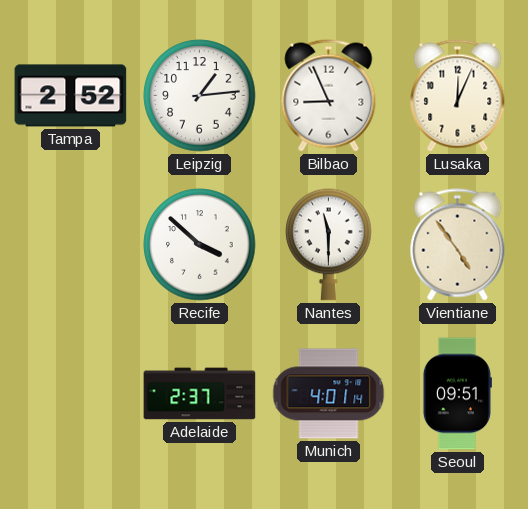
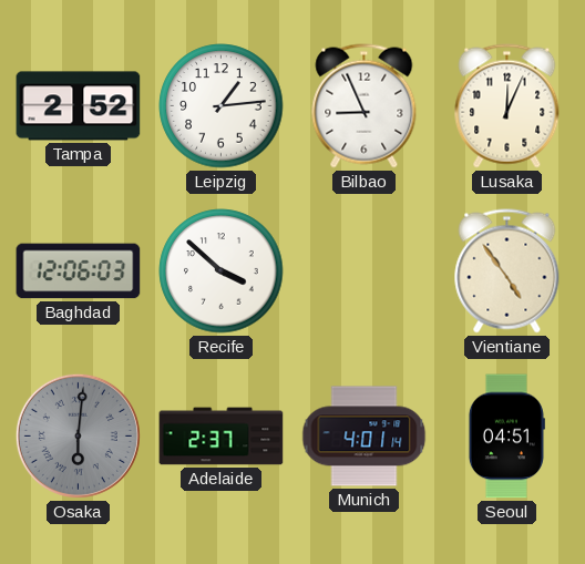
Baghdad: none -> 12:06
Nantes: 11:30 -> none
Osaka: none -> 6:01
Seoul: 09:51 -> 04:51
